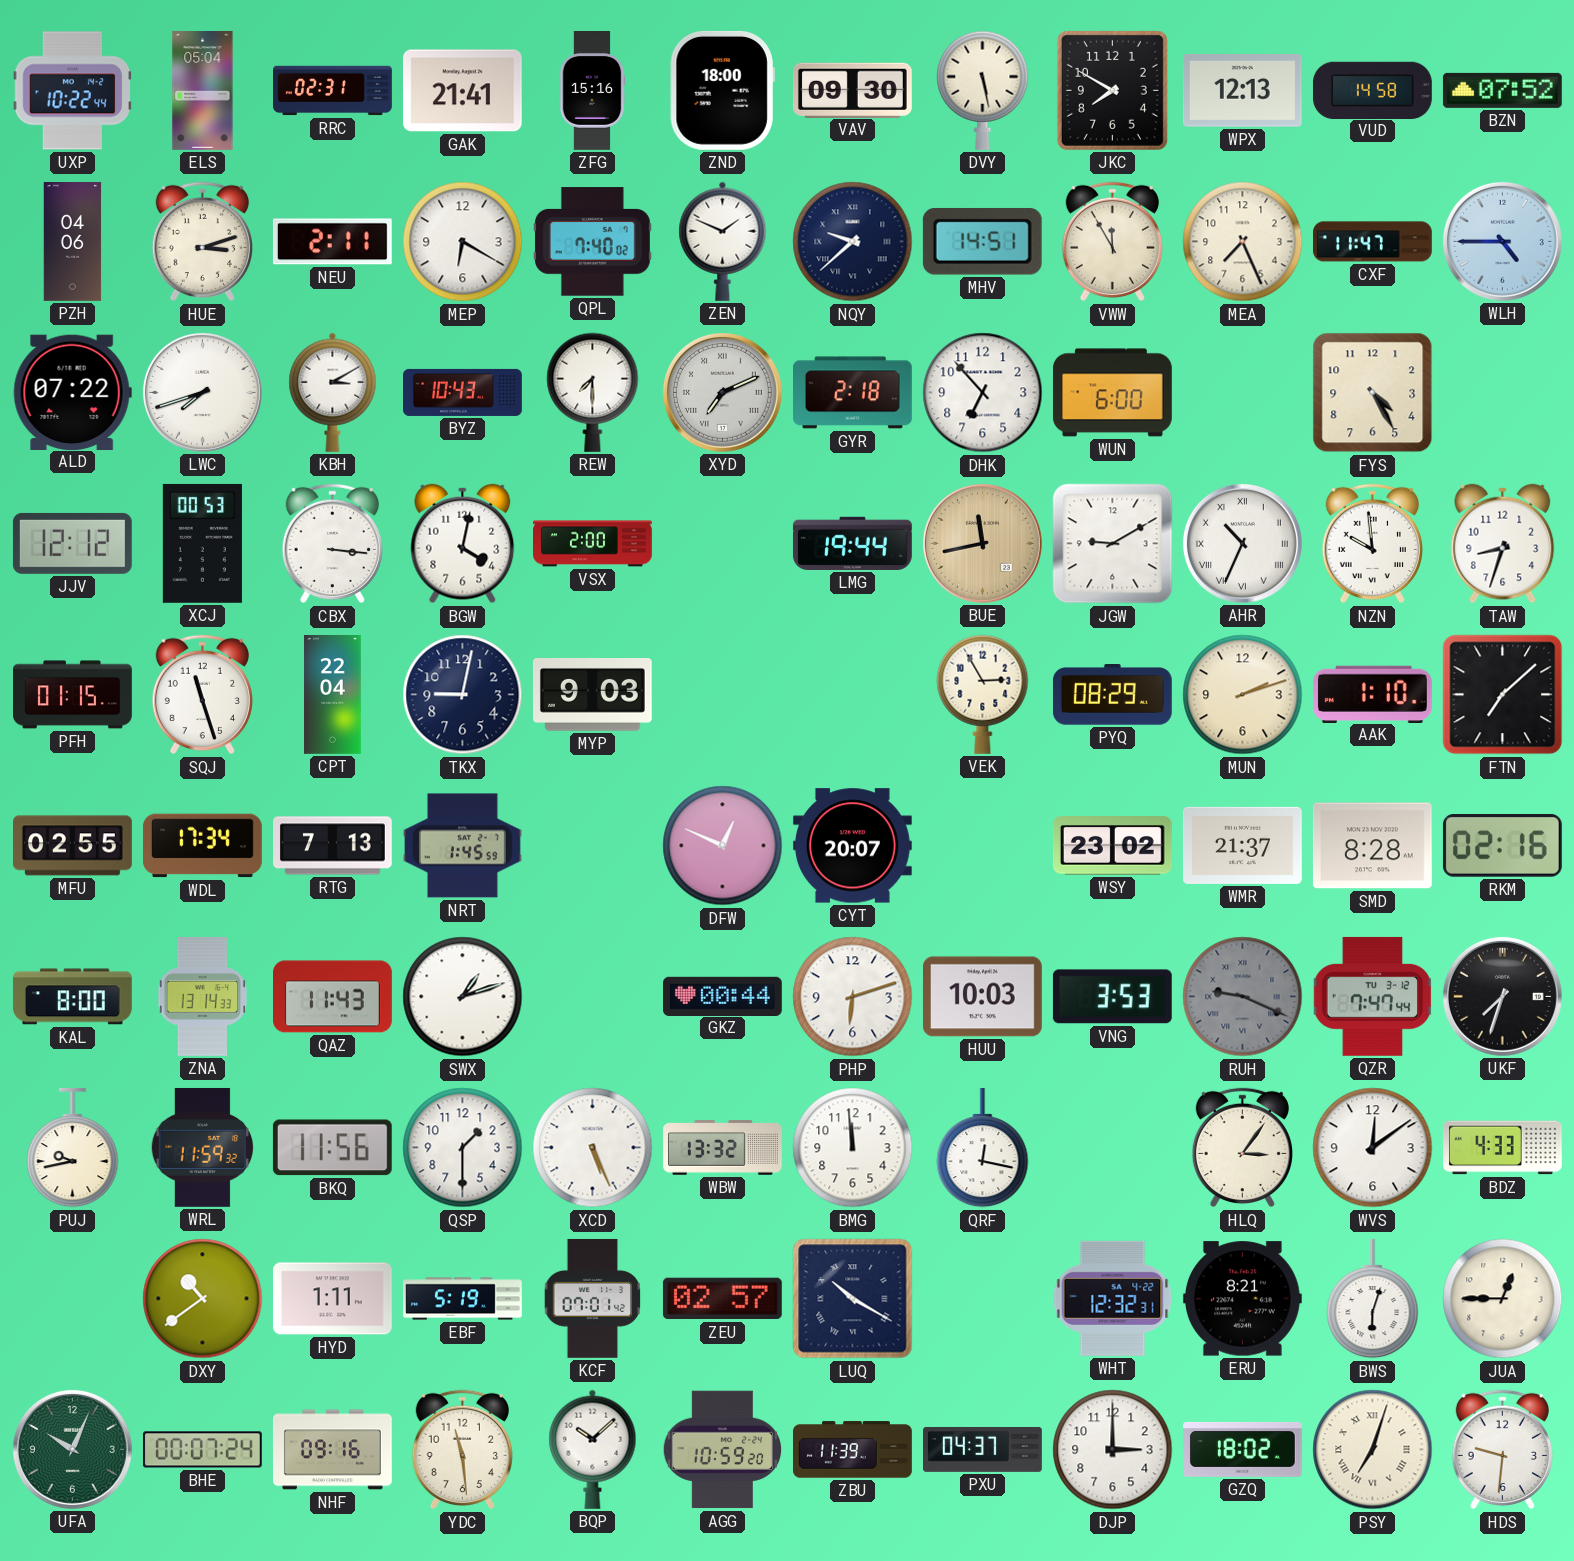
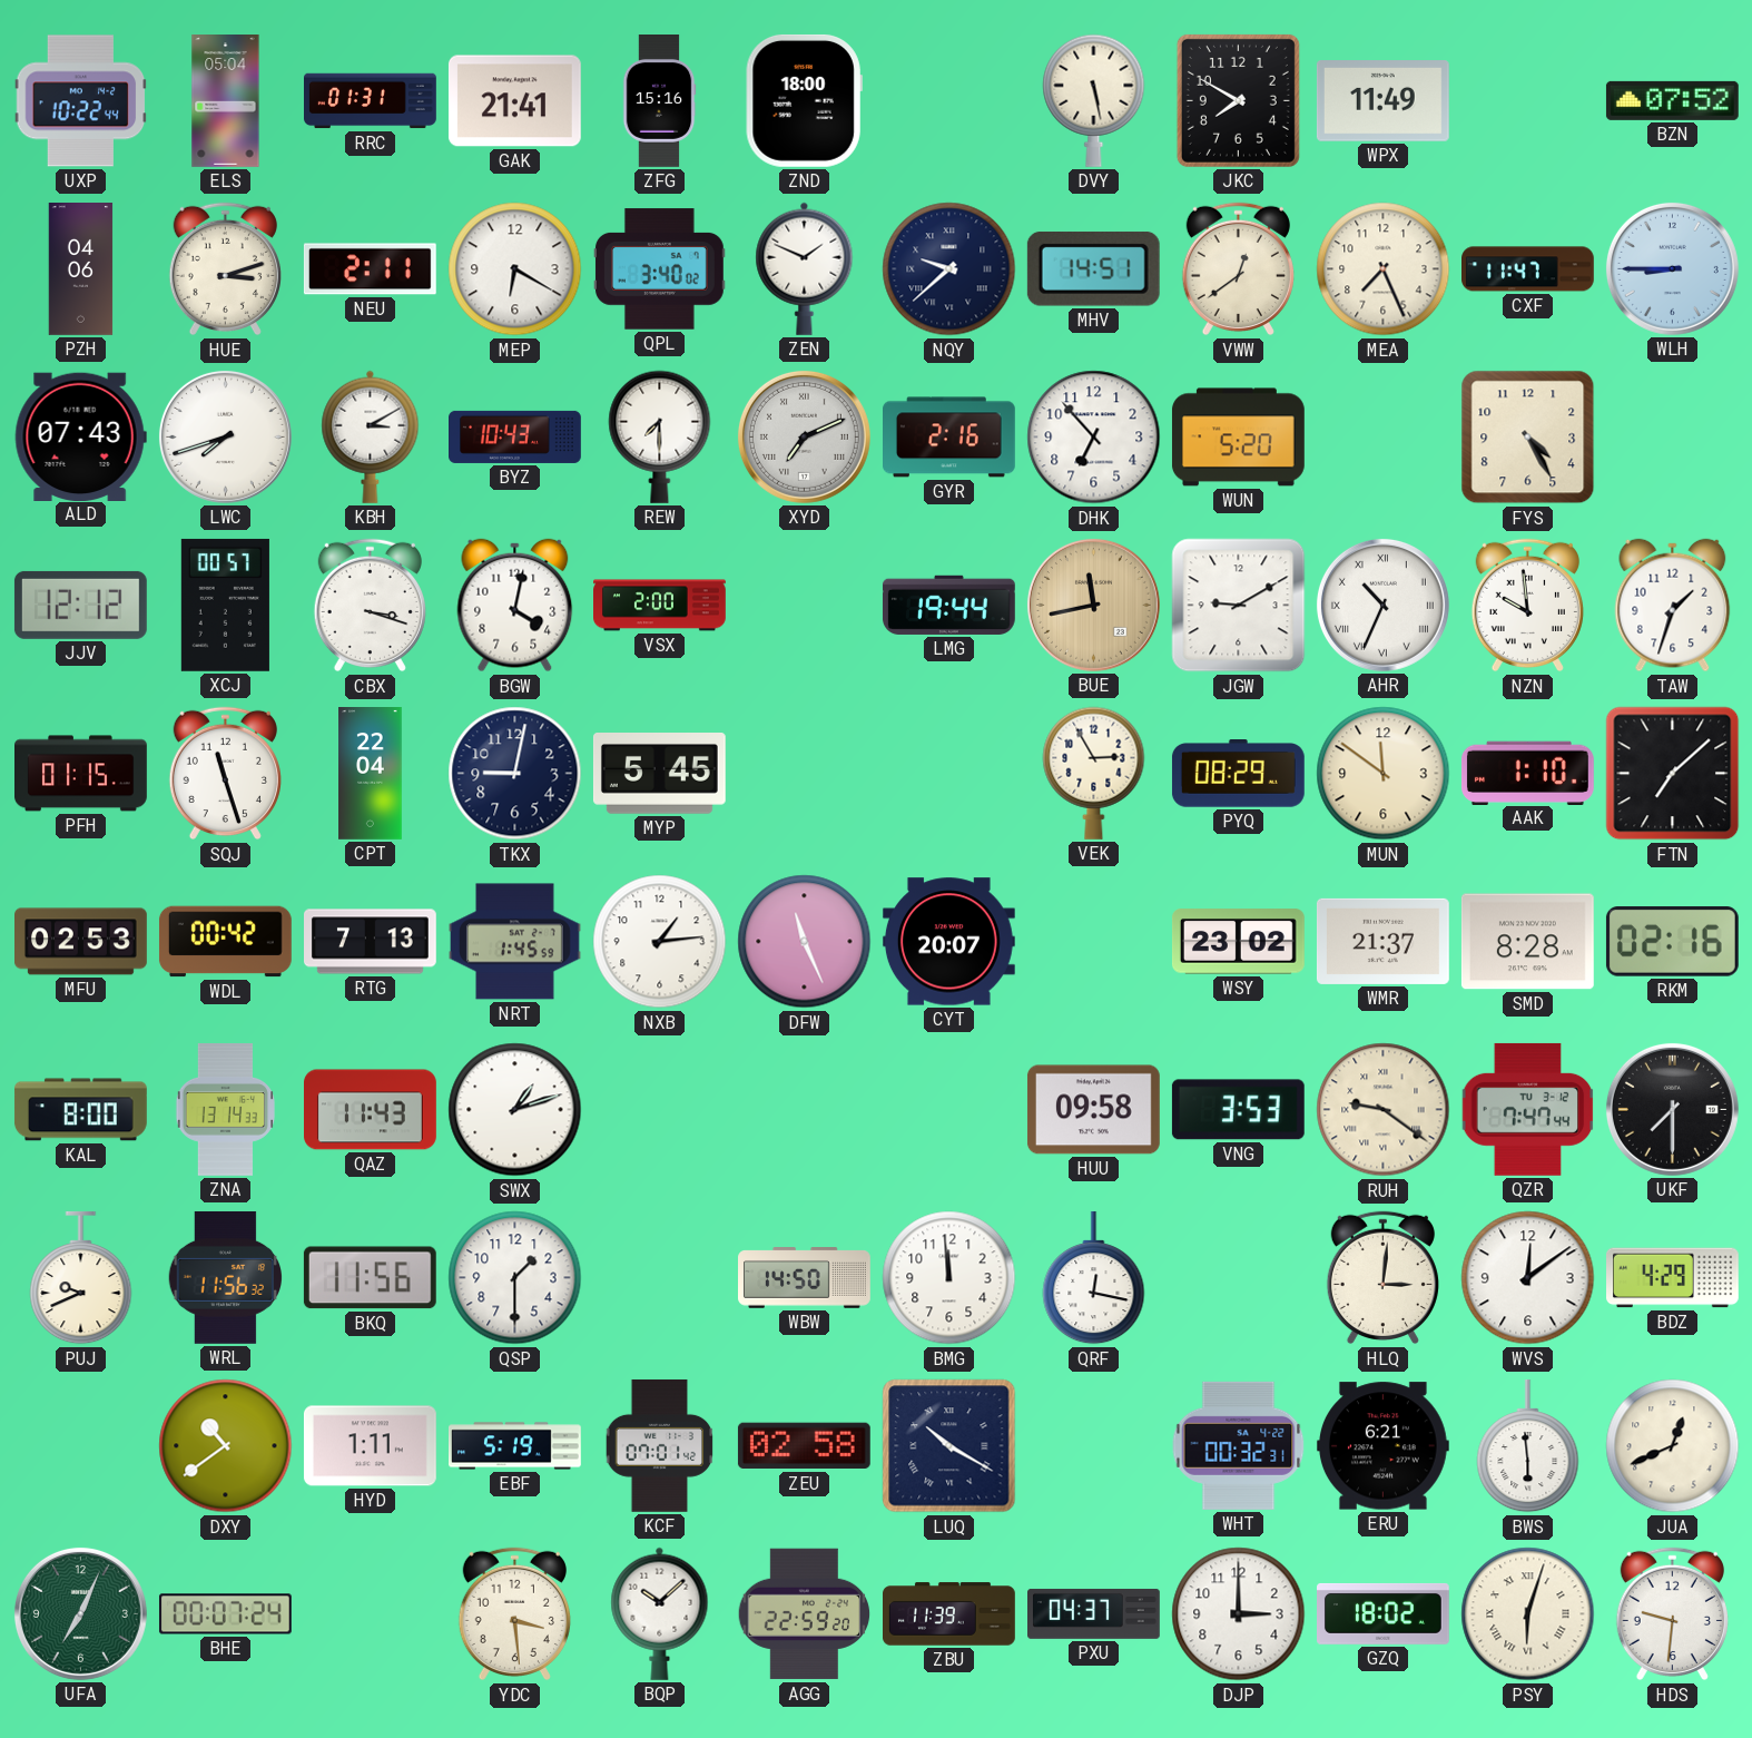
RRC: 02:31 -> 01:31
VAV: 09:30 -> none
WPX: 12:13 -> 11:49
VUD: 14:58 -> none
QPL: 7:40 -> 3:40
VWW: 11:55 -> 12:39
WLH: 4:45 -> 8:45
ALD: 07:22 -> 07:43
GYR: 2:18 -> 2:16
WUN: 6:00 -> 5:20
XCJ: 00:53 -> 00:57
CBX: 3:16 -> 3:18
TAW: 8:33 -> 1:33
MYP: 9:03 -> 5:45
MUN: 2:12 -> 11:51
MFU: 02:55 -> 02:53
WDL: 17:34 -> 00:42
NXB: none -> 1:14
DFW: 12:49 -> 11:26
GKZ: 00:44 -> none
PHP: 6:12 -> none
HUU: 10:03 -> 09:58
RUH: 9:19 -> 9:21
RUH dial: grey -> cream
UKF: 7:33 -> 7:30
PUJ: 9:43 -> 9:41
WRL: 11:59 -> 11:56
XCD: 5:26 -> none
WBW: 13:32 -> 14:50
HLQ: 3:06 -> 3:01
BDZ: 4:33 -> 4:29
ZEU: 02:57 -> 02:58
WHT: 12:32 -> 00:32
ERU: 8:21 -> 6:21
BWS: 6:03 -> 5:59
JUA: 12:45 -> 12:41
UFA: 10:04 -> 7:04
NHF: 09:16 -> none
YDC: 11:29 -> 3:29
AGG: 10:59 -> 22:59
PSY: 7:03 -> 6:03
